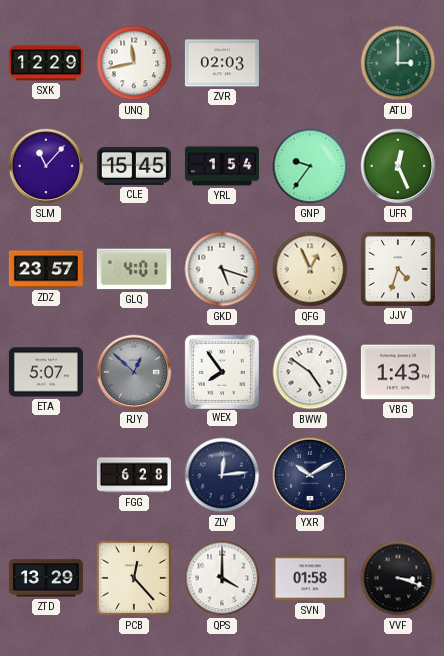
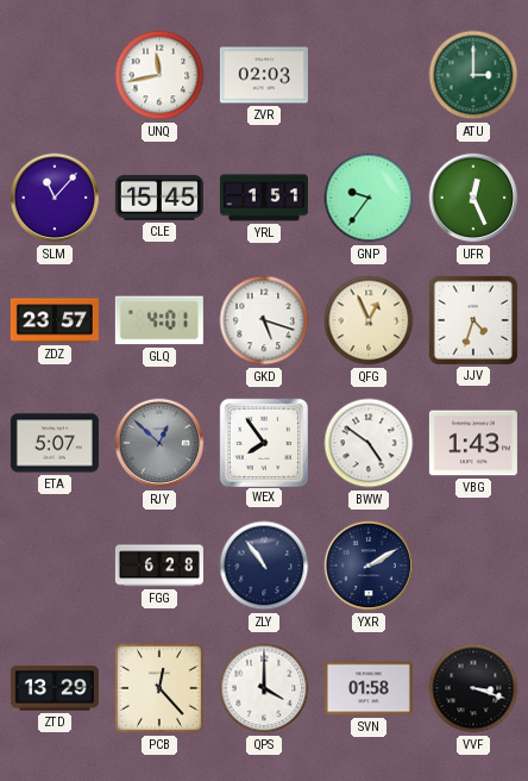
SXK: 12:29 -> none
YRL: 1:54 -> 1:51
ZLY: 12:14 -> 10:54
YXR: 10:10 -> 2:10
